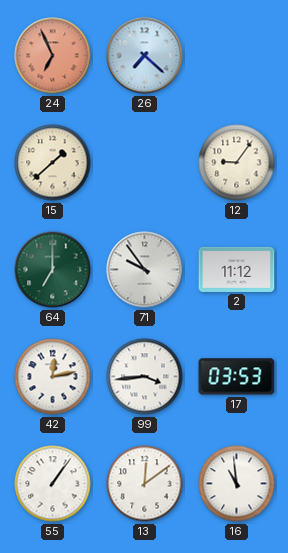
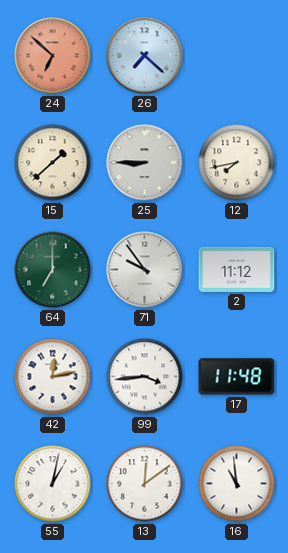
24: 6:56 -> 6:52
25: none -> 8:45
12: 9:06 -> 7:43
17: 03:53 -> 11:48
55: 1:06 -> 1:02
